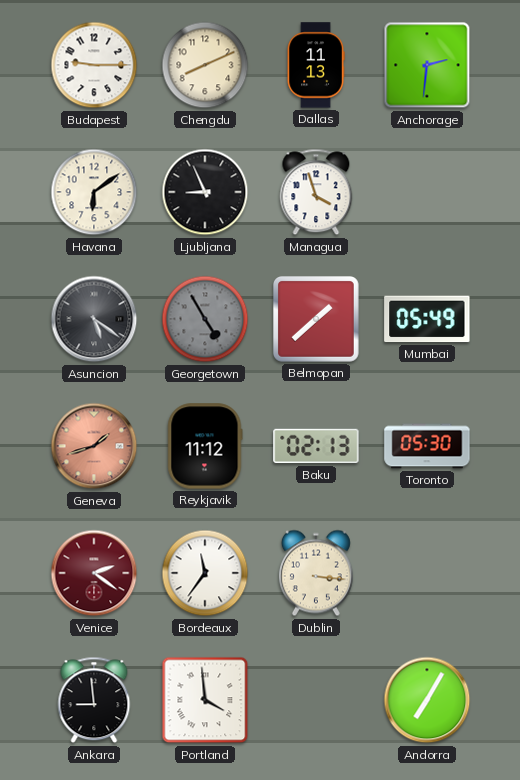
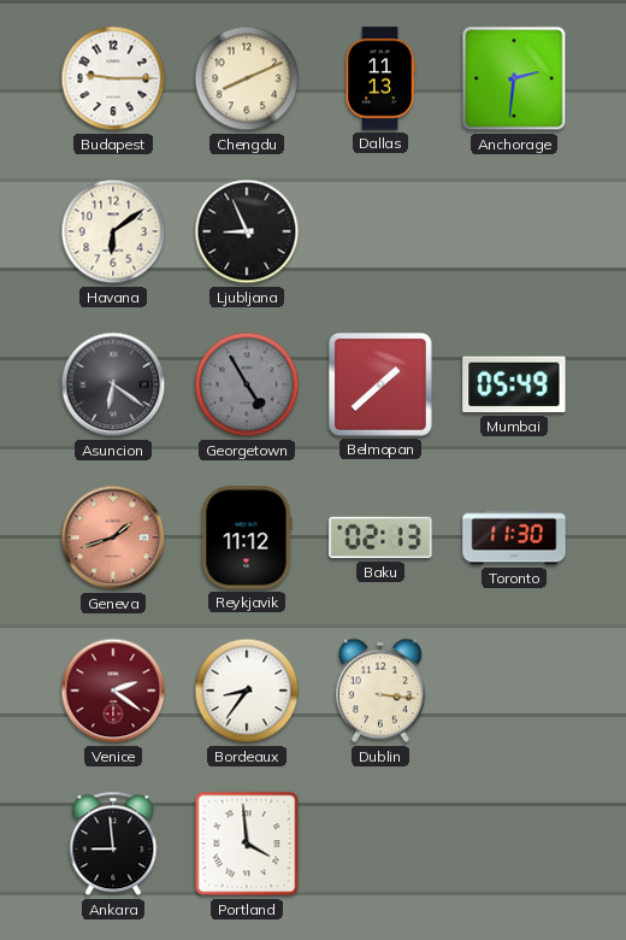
Managua: 3:57 -> none
Asuncion: 5:21 -> 6:21
Toronto: 05:30 -> 11:30
Bordeaux: 11:36 -> 8:36
Andorra: 7:05 -> none
